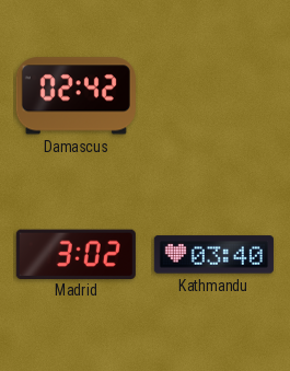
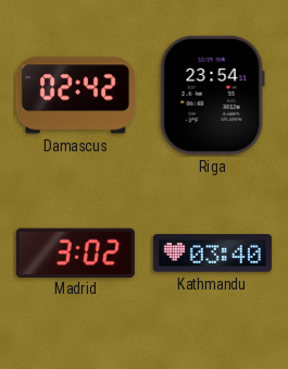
Riga: none -> 23:54
